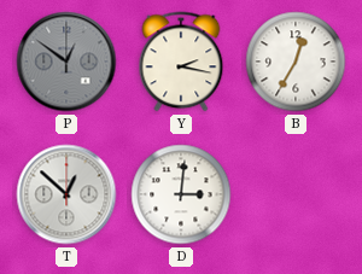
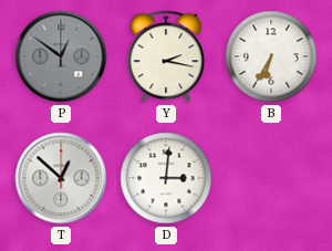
B: 12:35 -> 6:35
